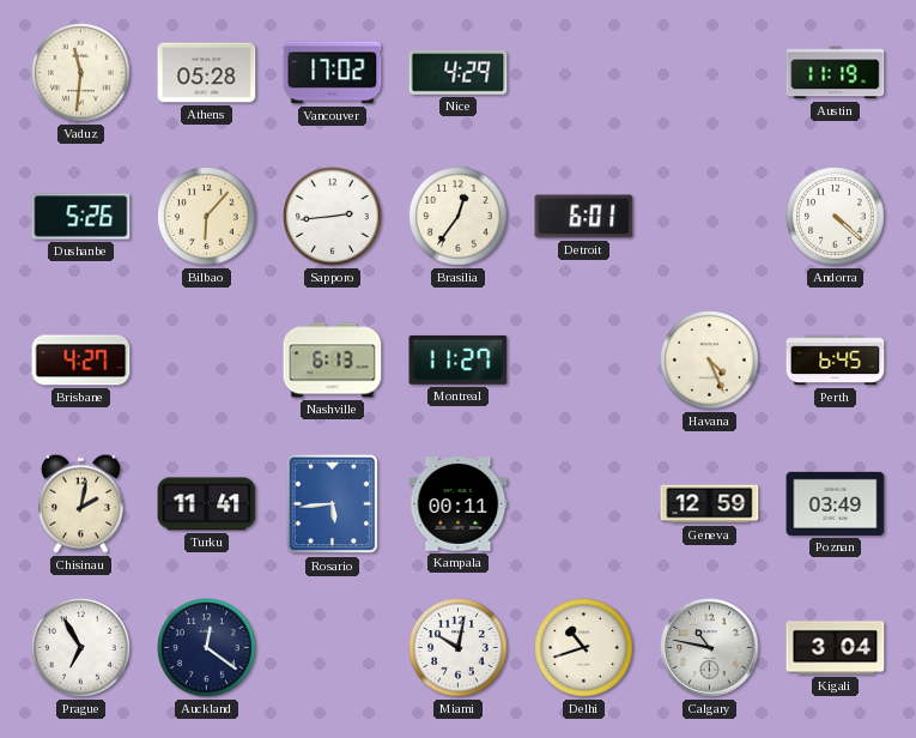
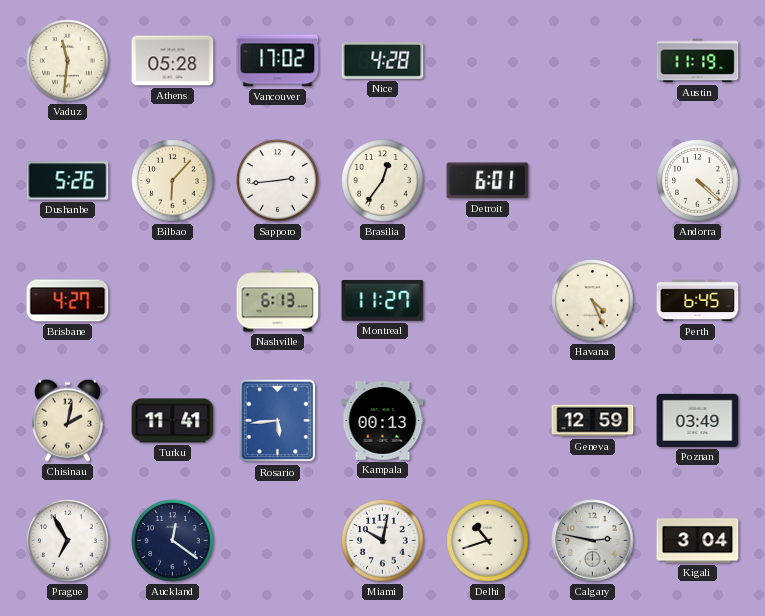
Nice: 4:29 -> 4:28
Kampala: 00:11 -> 00:13
Calgary: 10:47 -> 2:47
